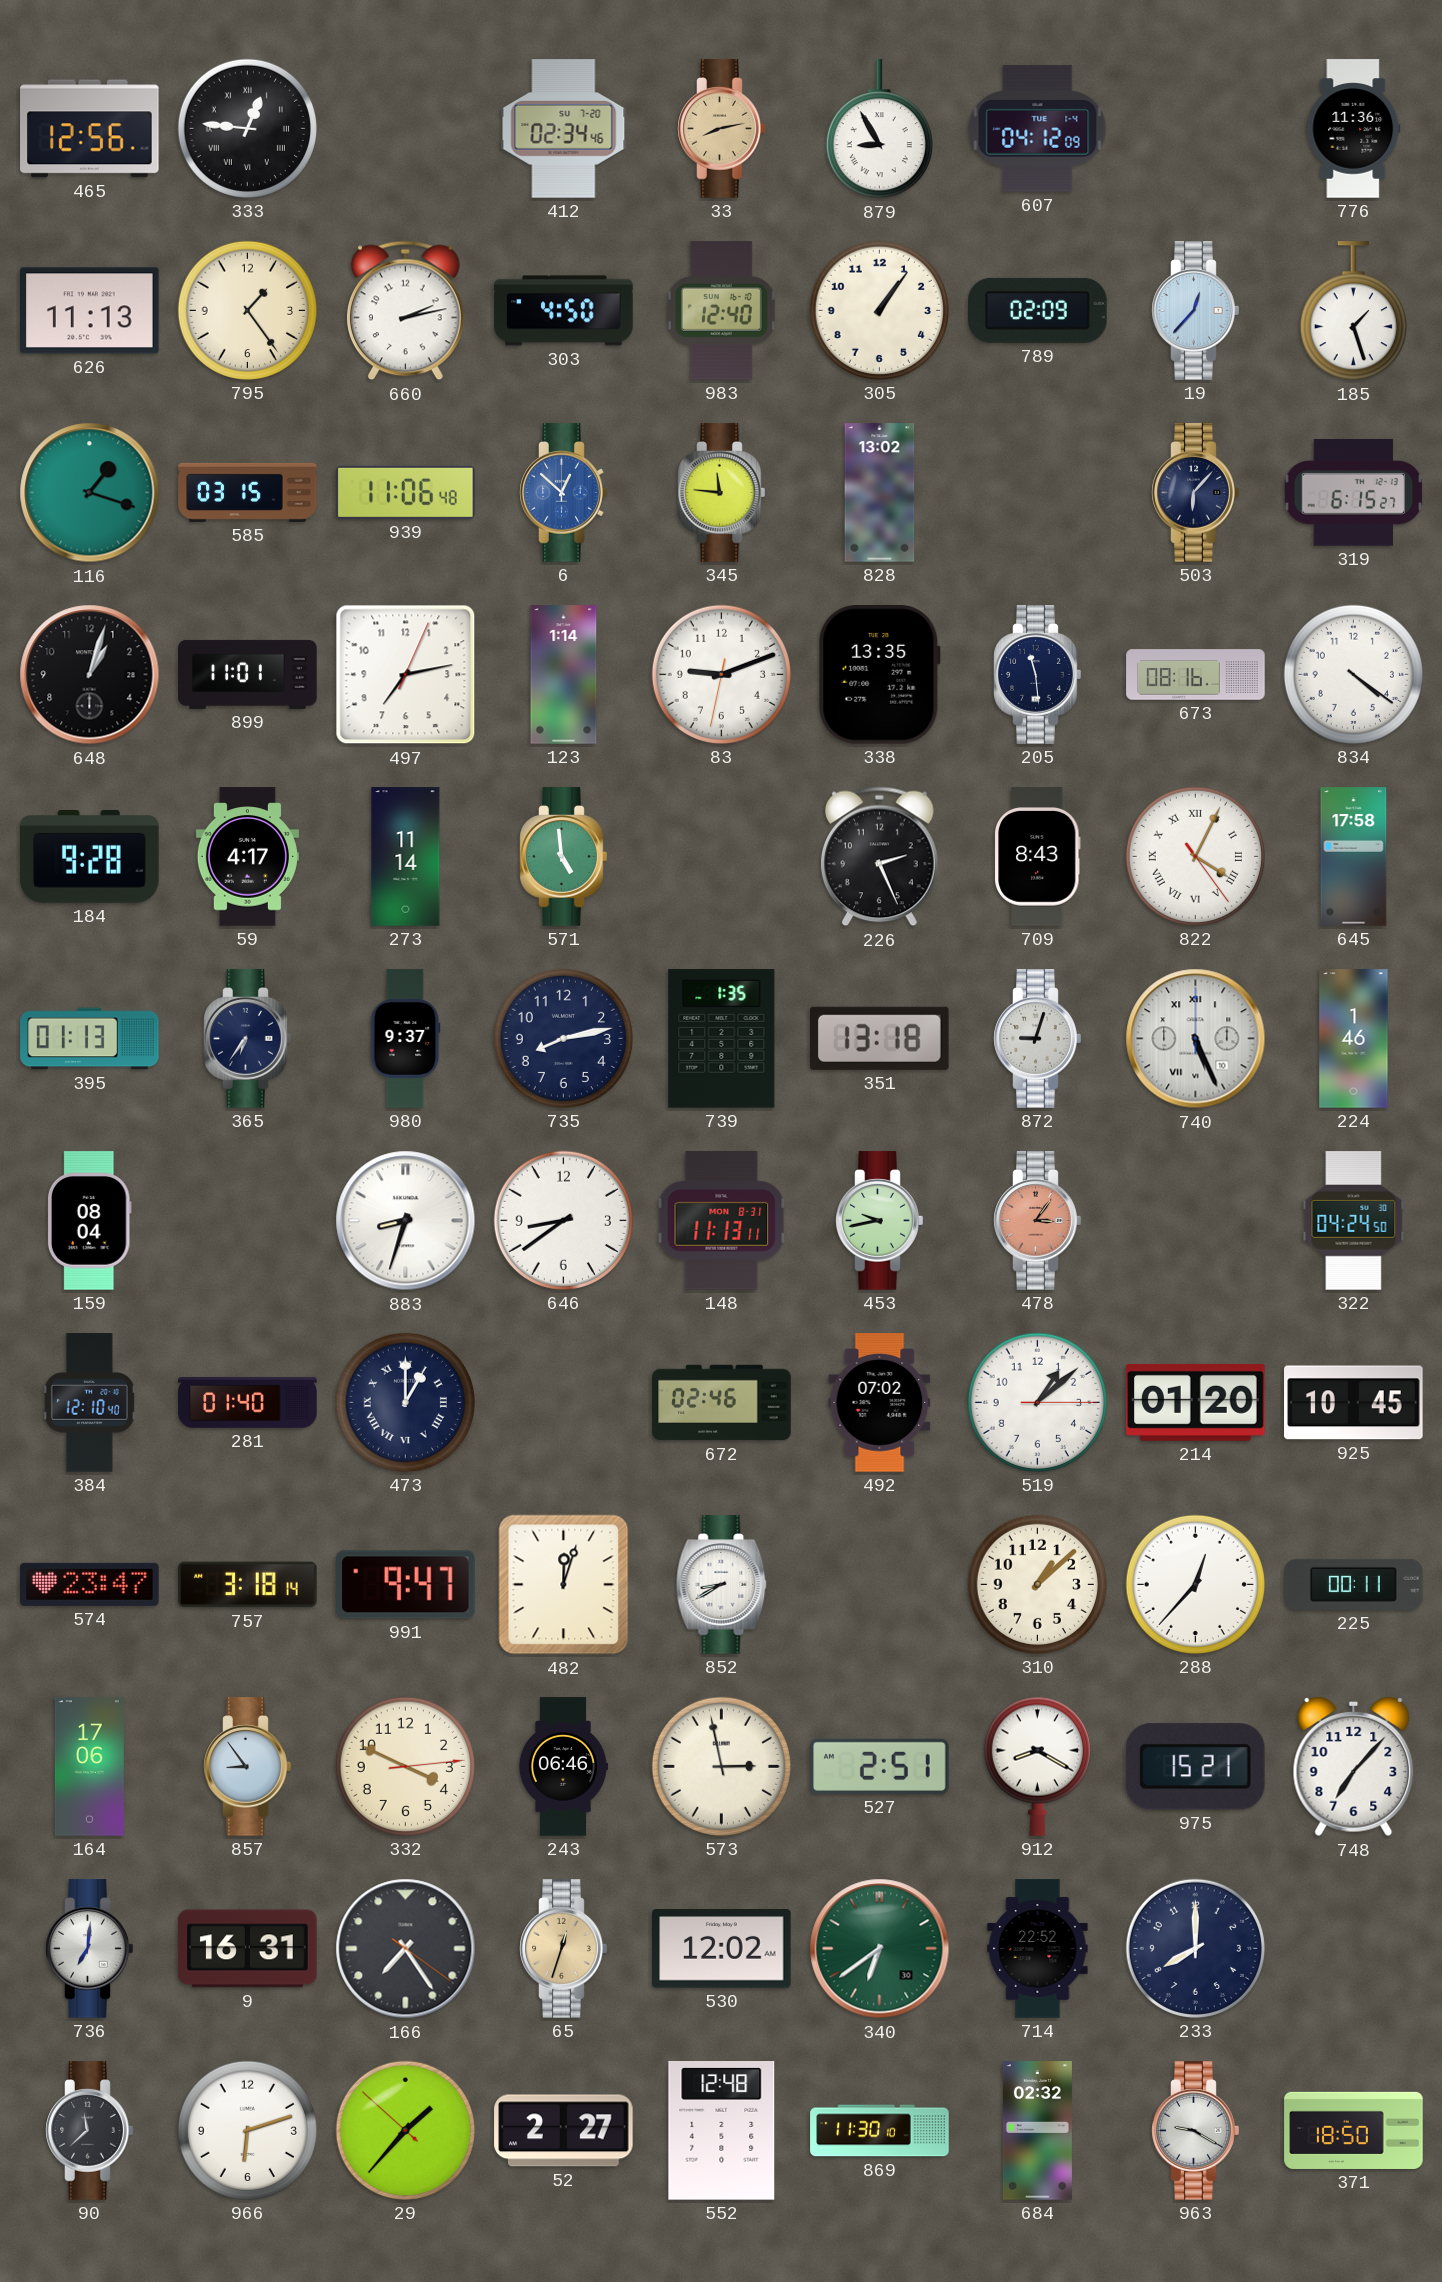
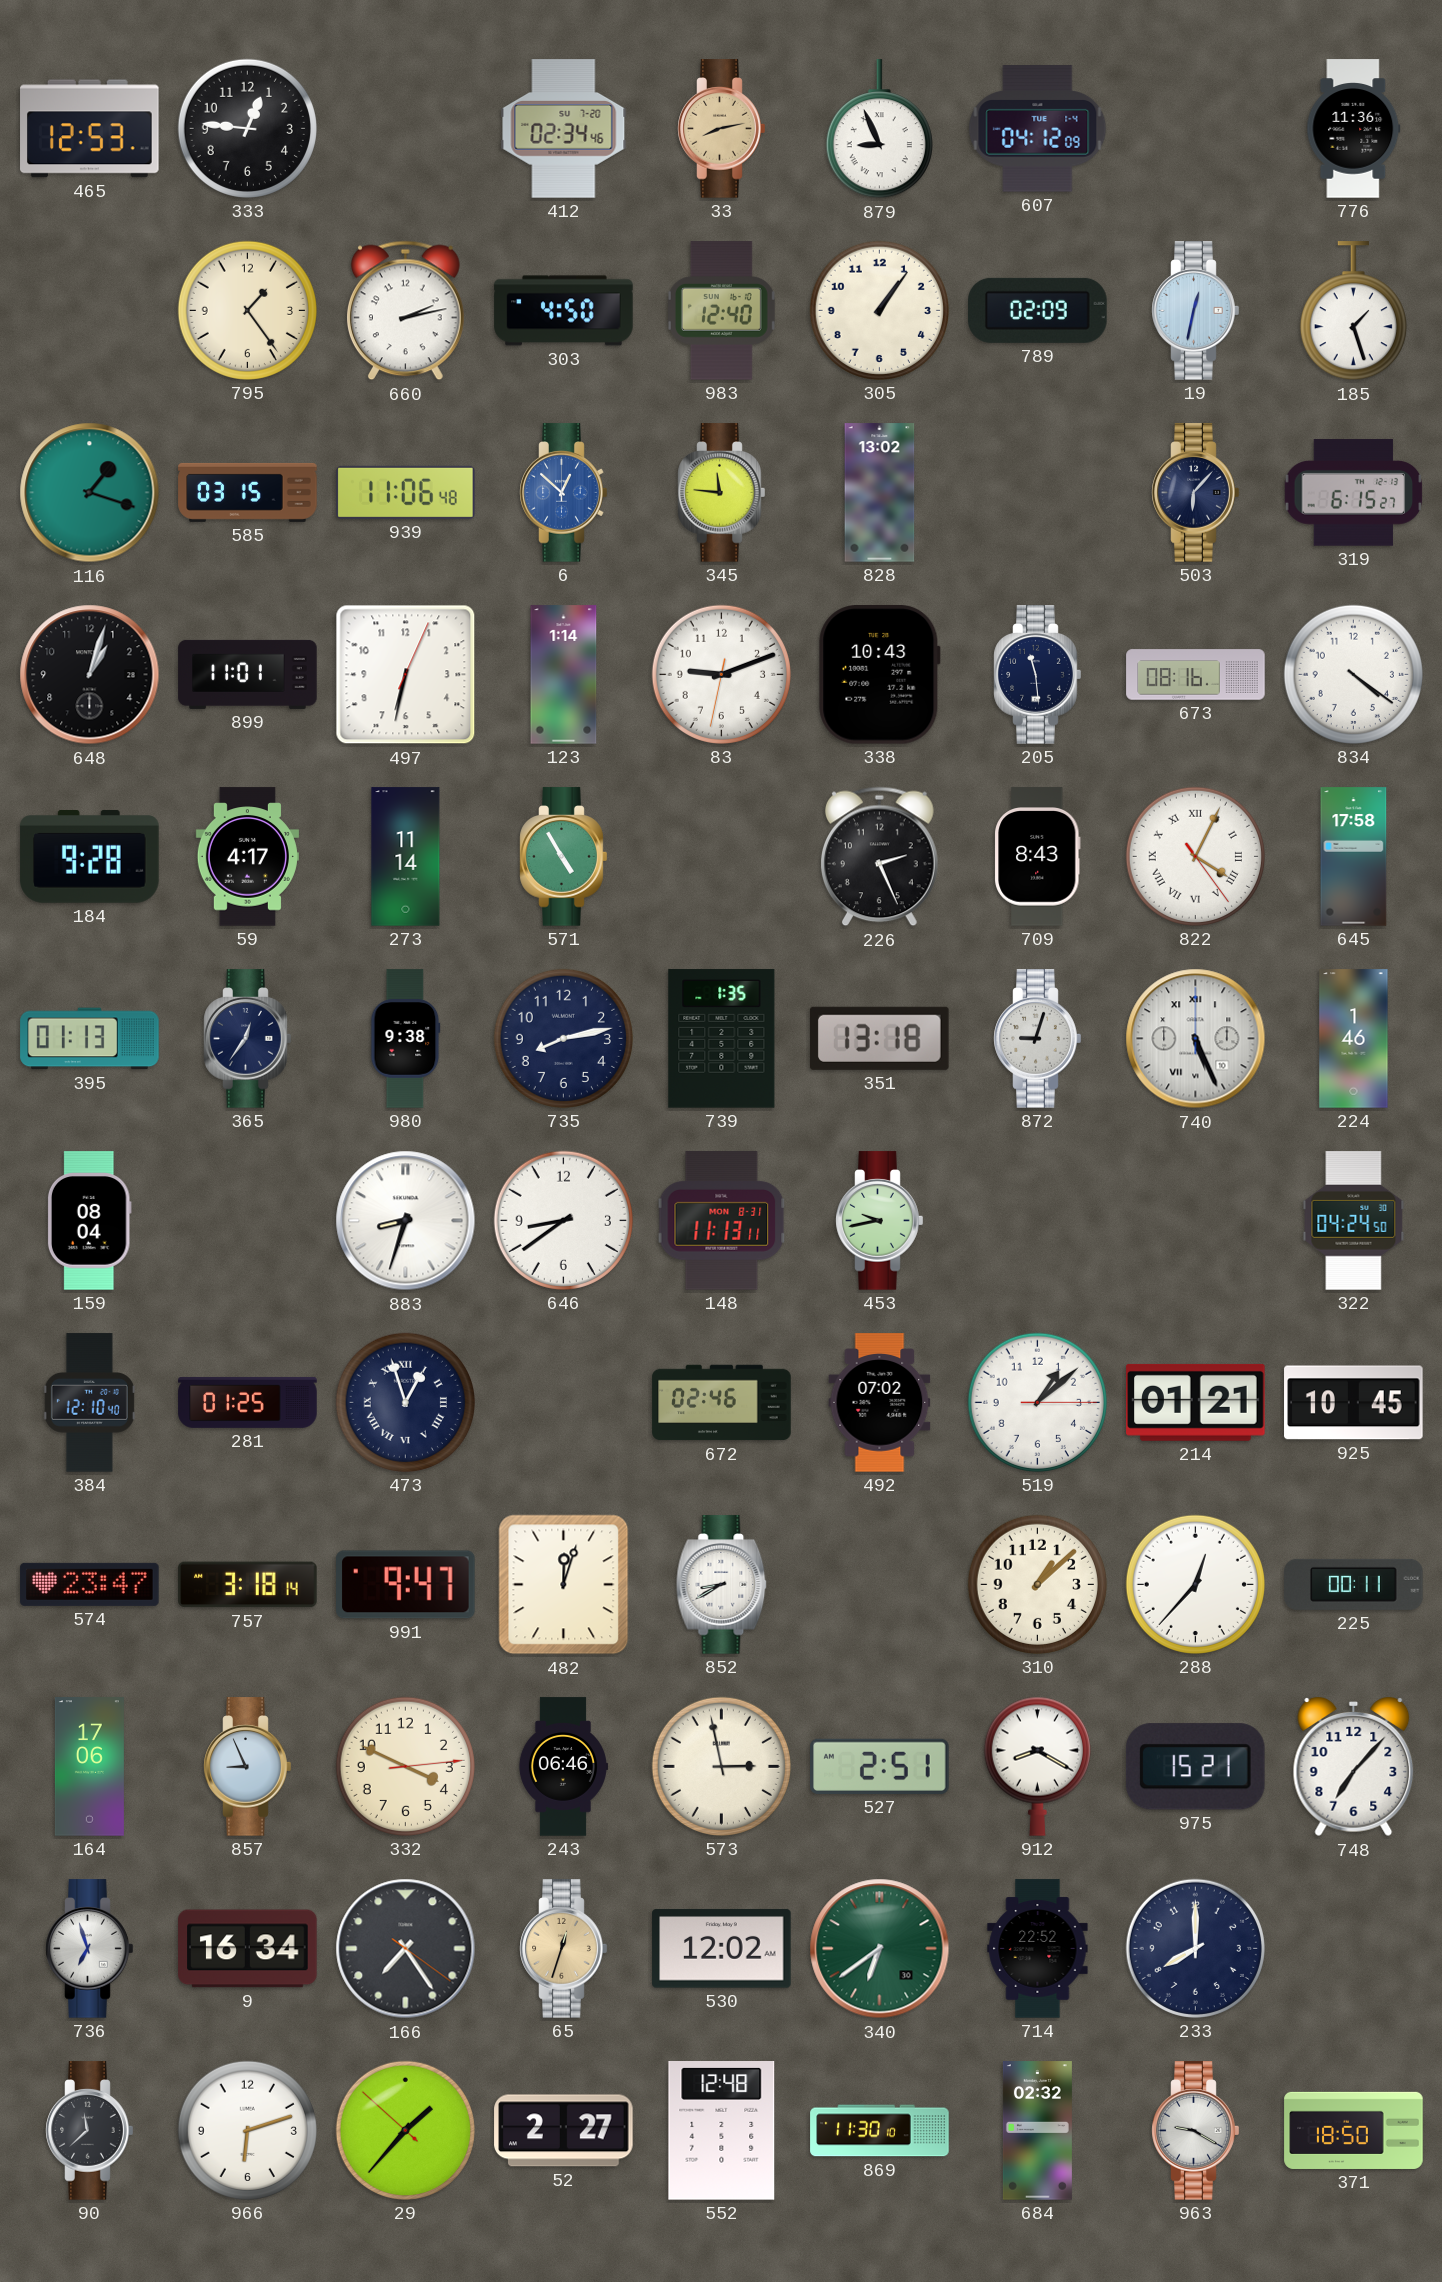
465: 12:56 -> 12:53
333 numerals: Roman -> Arabic
879: 8:55 -> 8:56
626: 11:13 -> none
19: 12:37 -> 12:32
497: 7:13 -> 6:32
338: 13:35 -> 10:43
571: 4:59 -> 4:55
365: 6:36 -> 12:36
980: 9:37 -> 9:38
478: 3:06 -> none
281: 01:40 -> 01:25
473: 1:00 -> 12:57
214: 01:20 -> 01:21
857: 8:54 -> 8:56
736: 7:01 -> 6:57
9: 16:31 -> 16:34
